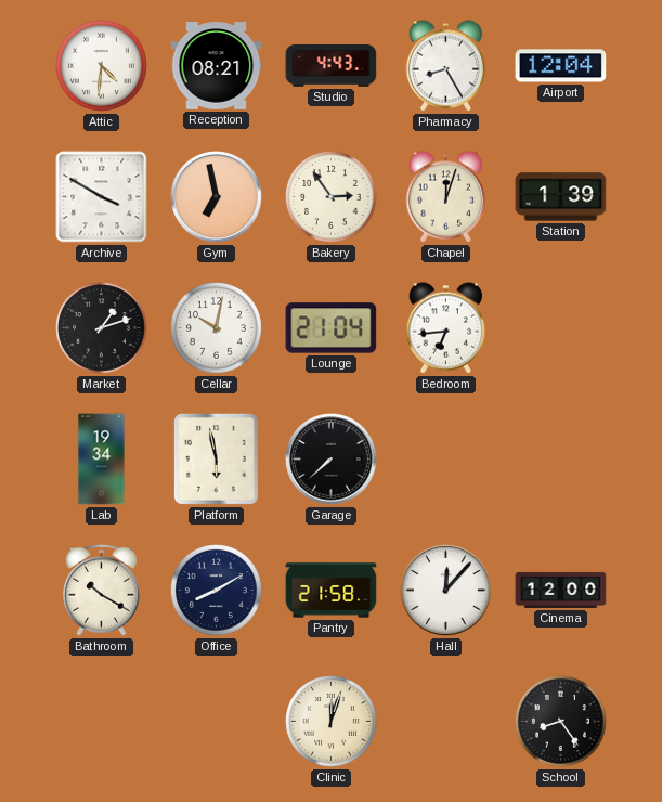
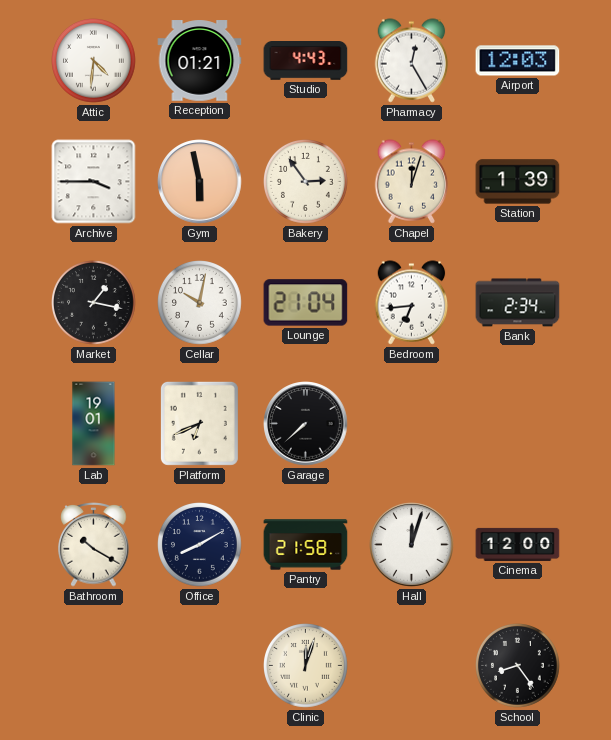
Reception: 08:21 -> 01:21
Pharmacy: 8:25 -> 12:25
Airport: 12:04 -> 12:03
Archive: 3:50 -> 3:45
Gym: 6:58 -> 5:58
Market: 1:12 -> 1:17
Bank: none -> 2:34
Lab: 19:34 -> 19:01
Platform: 5:58 -> 6:41
Hall: 12:07 -> 12:03
